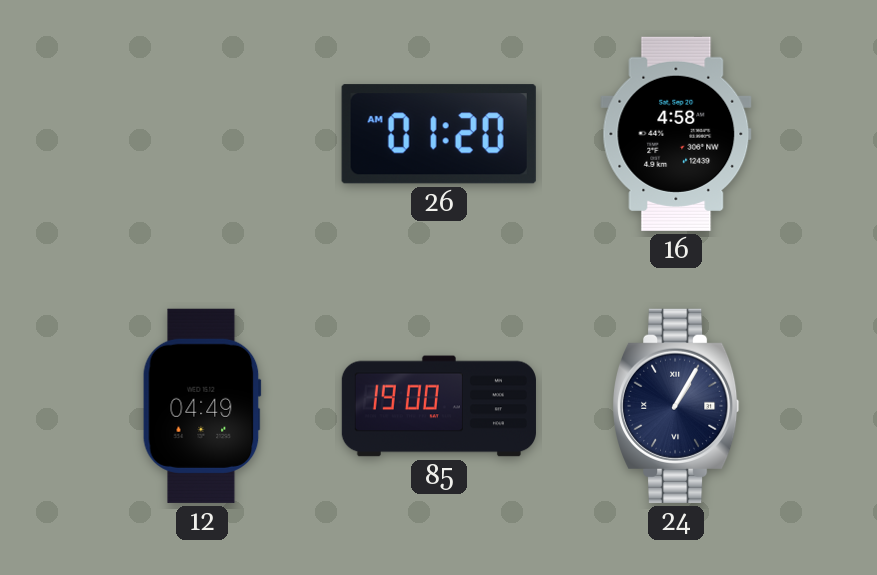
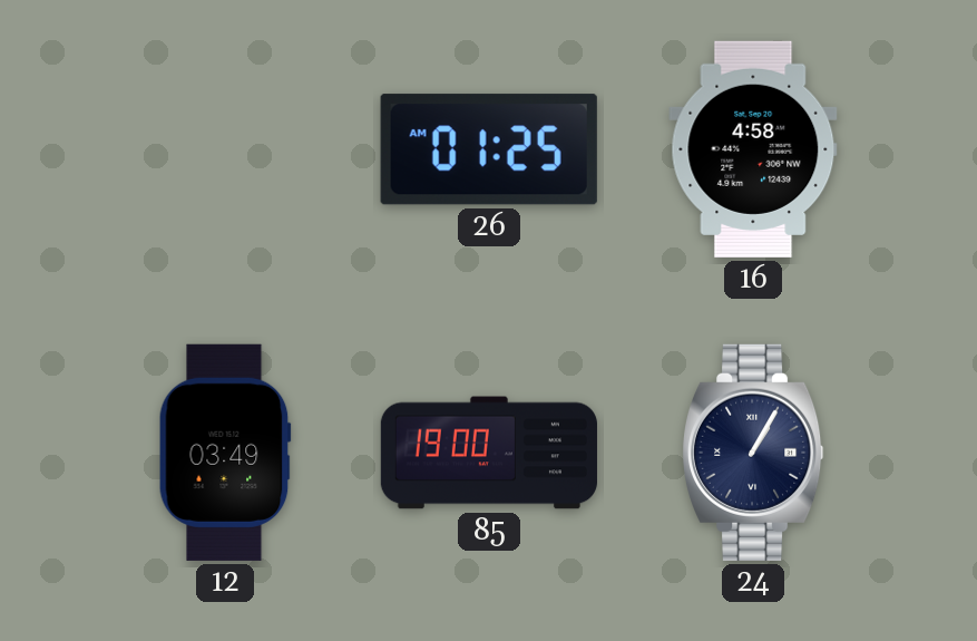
26: 01:20 -> 01:25
12: 04:49 -> 03:49
